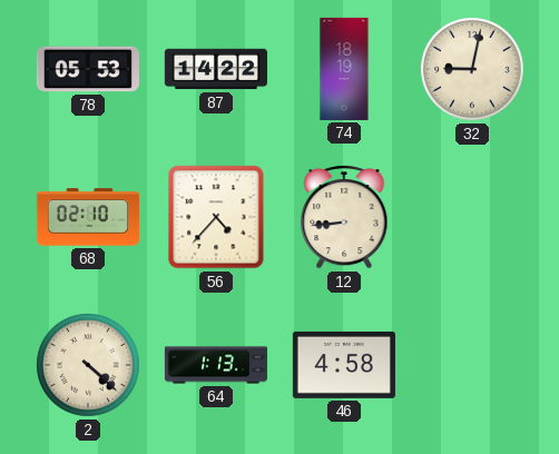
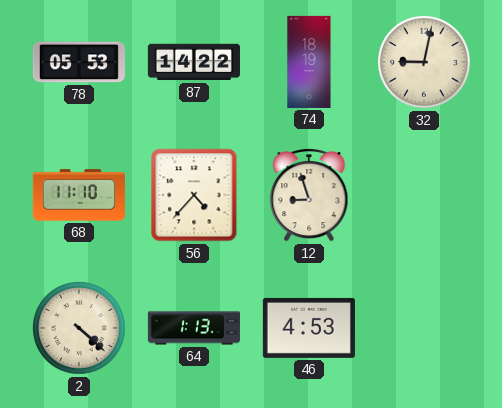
68: 02:10 -> 11:10
12: 8:44 -> 8:57
46: 4:58 -> 4:53
